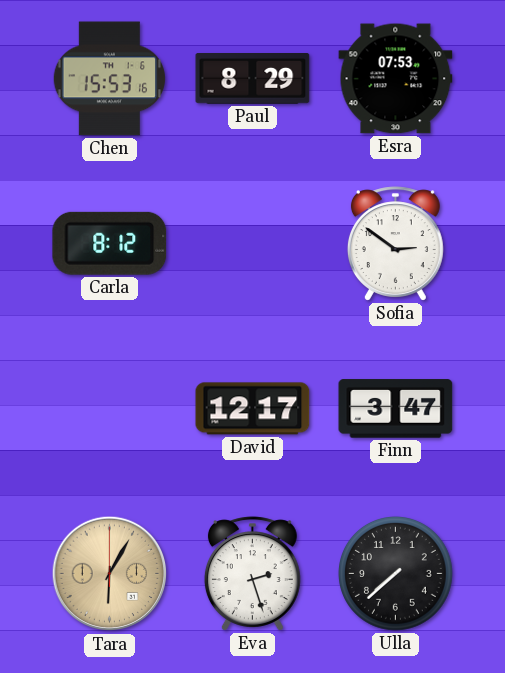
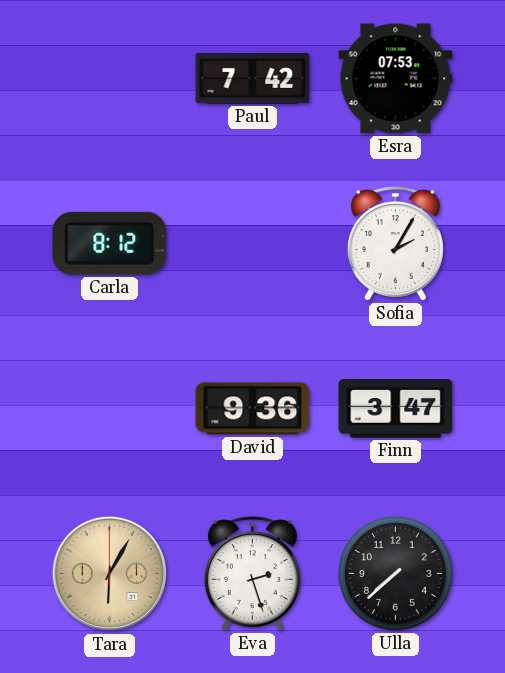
Chen: 15:53 -> none
Paul: 8:29 -> 7:42
Sofia: 2:51 -> 2:05
David: 12:17 -> 9:36
